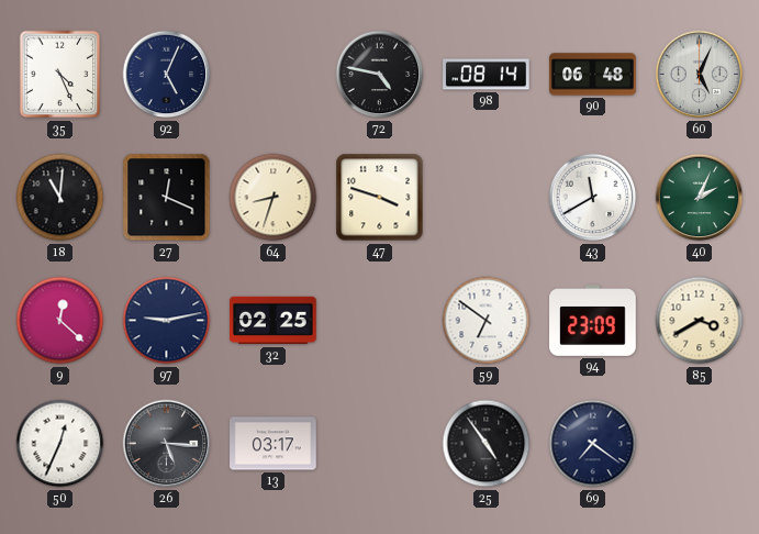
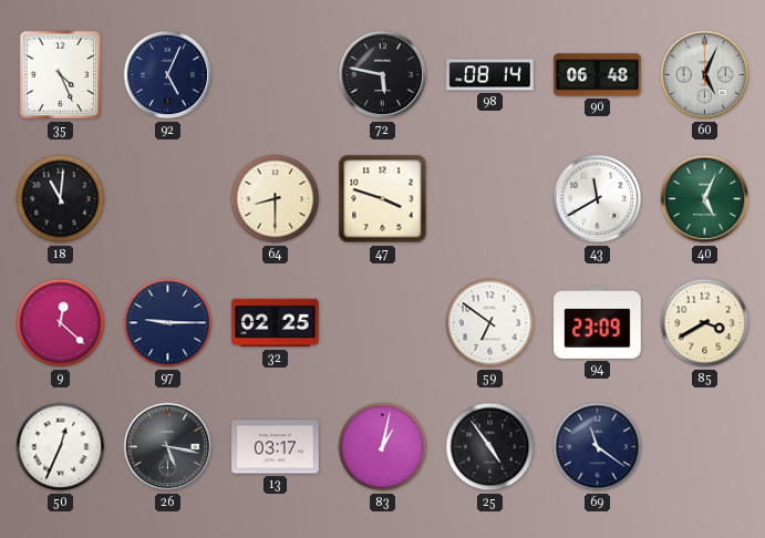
72: 4:47 -> 5:47
27: 12:19 -> none
64: 8:33 -> 8:30
40: 2:04 -> 5:04
97: 9:13 -> 9:15
26: 5:16 -> 5:17
83: none -> 1:02
69: 7:21 -> 11:21
